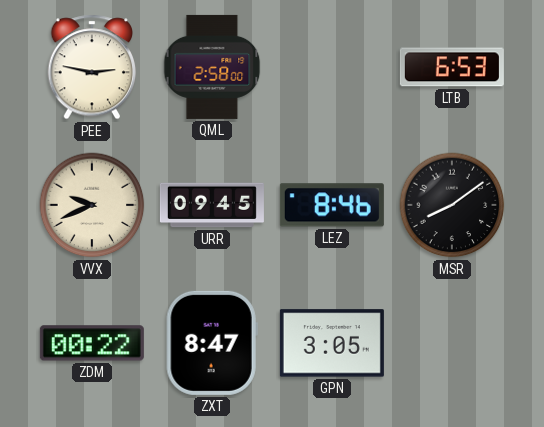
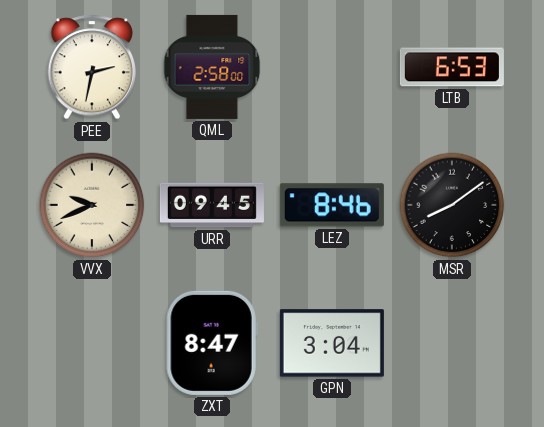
PEE: 2:47 -> 2:32
ZDM: 00:22 -> none
GPN: 3:05 -> 3:04
